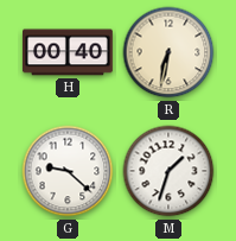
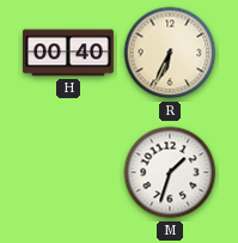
R: 6:32 -> 6:34
G: 9:22 -> none
